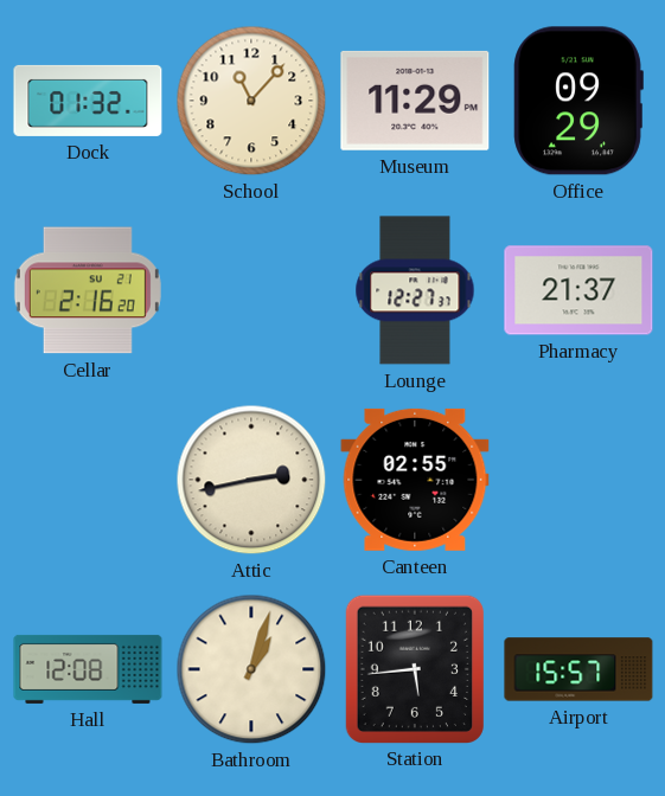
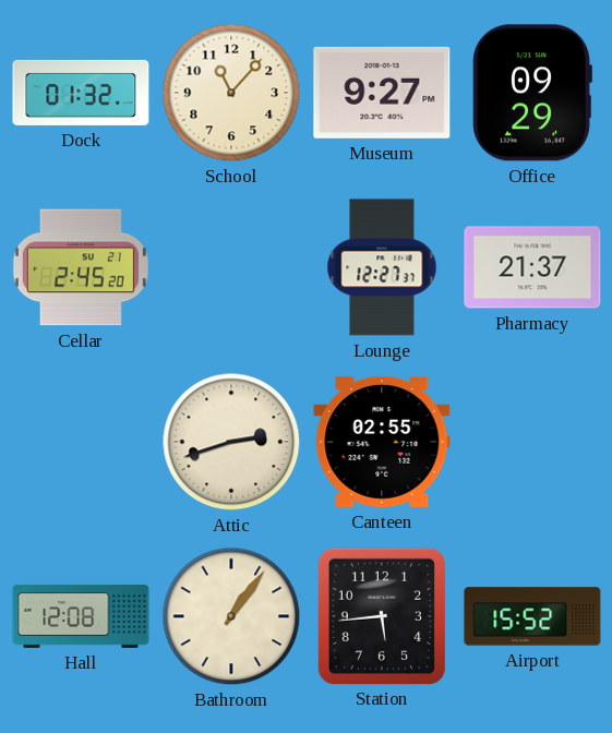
Museum: 11:29 -> 9:27
Cellar: 2:16 -> 2:45
Attic: 2:43 -> 2:42
Bathroom: 1:03 -> 1:06
Airport: 15:57 -> 15:52
